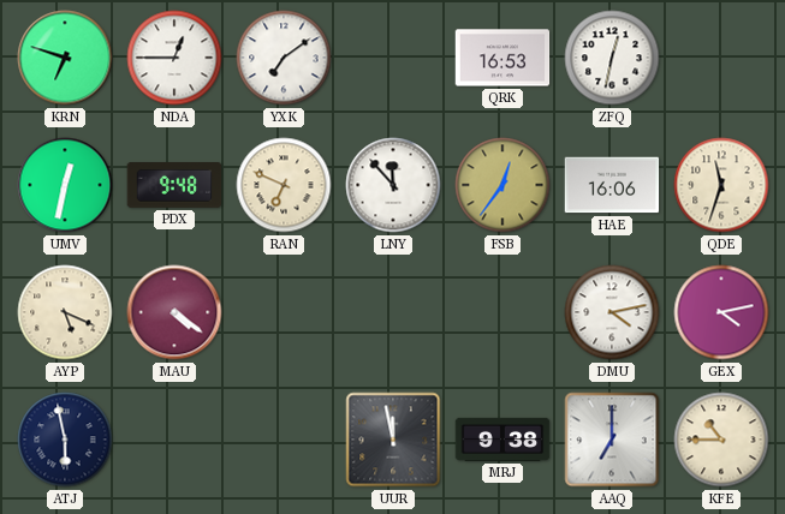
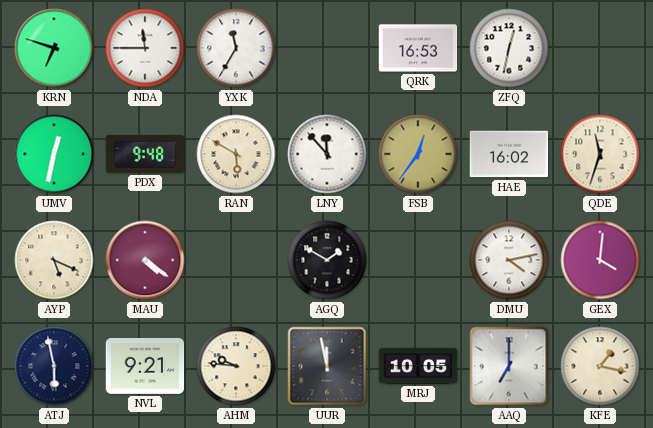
NDA: 12:45 -> 11:45
YXK: 7:09 -> 11:35
RAN: 6:49 -> 5:50
HAE: 16:06 -> 16:02
AGQ: none -> 1:50
GEX: 4:13 -> 4:01
NVL: none -> 9:21
AHM: none -> 9:46
MRJ: 9:38 -> 10:05
KFE: 10:45 -> 1:17
